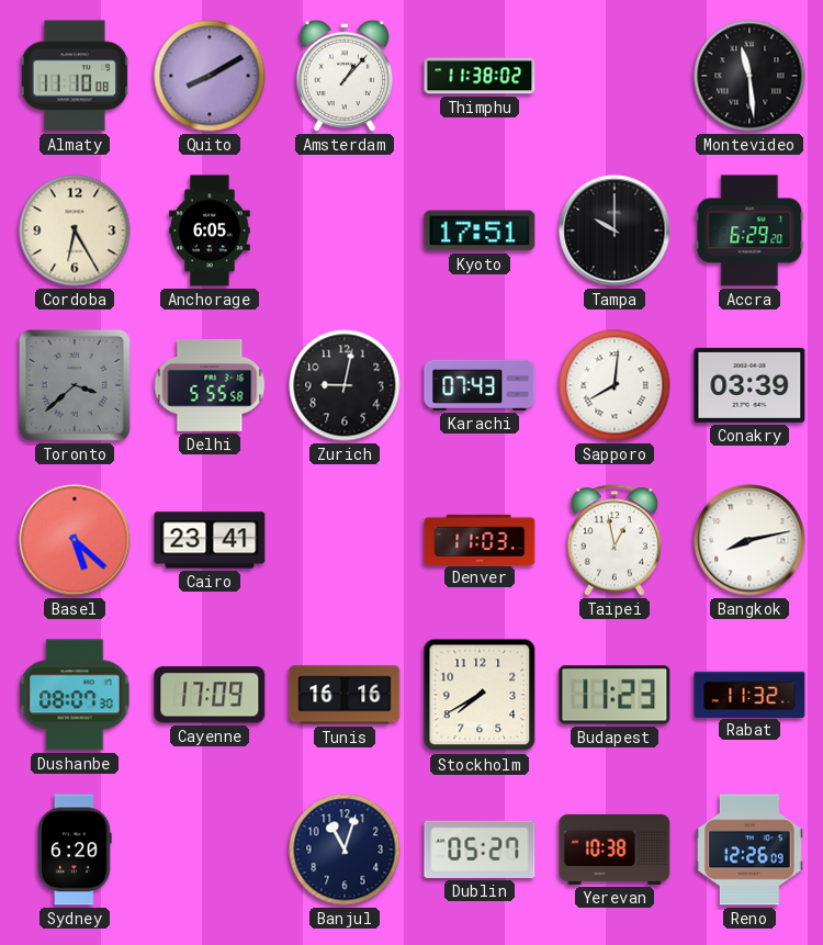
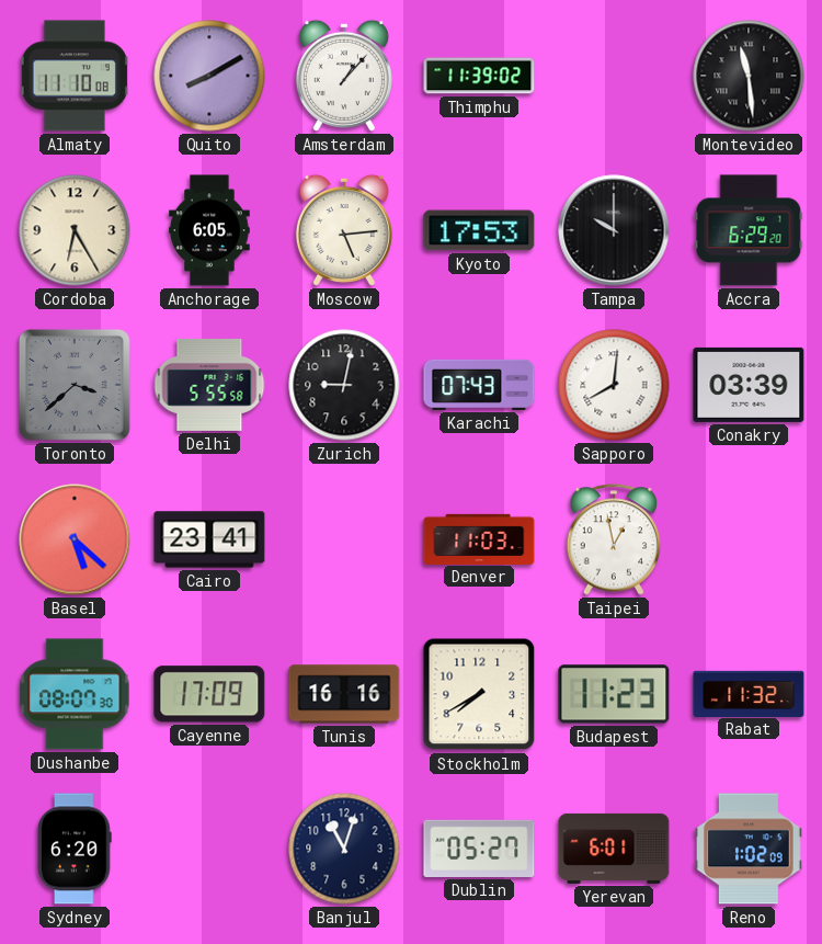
Thimphu: 11:38 -> 11:39
Moscow: none -> 5:14
Kyoto: 17:51 -> 17:53
Bangkok: 8:13 -> none
Yerevan: 10:38 -> 6:01
Reno: 12:26 -> 1:02
